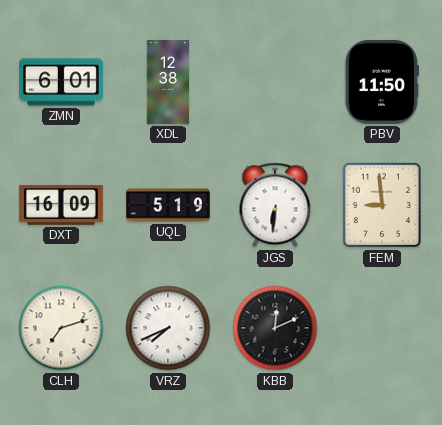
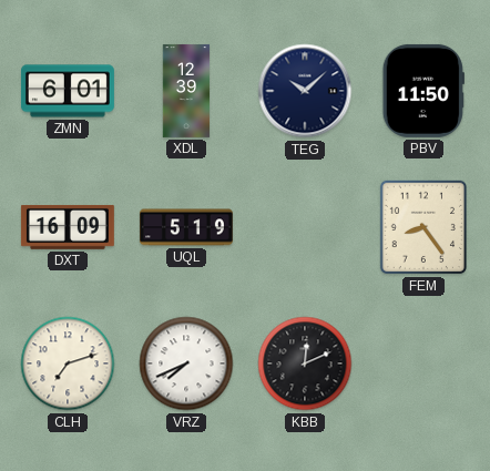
XDL: 12:38 -> 12:39
TEG: none -> 10:08
JGS: 6:31 -> none
FEM: 8:59 -> 8:24
